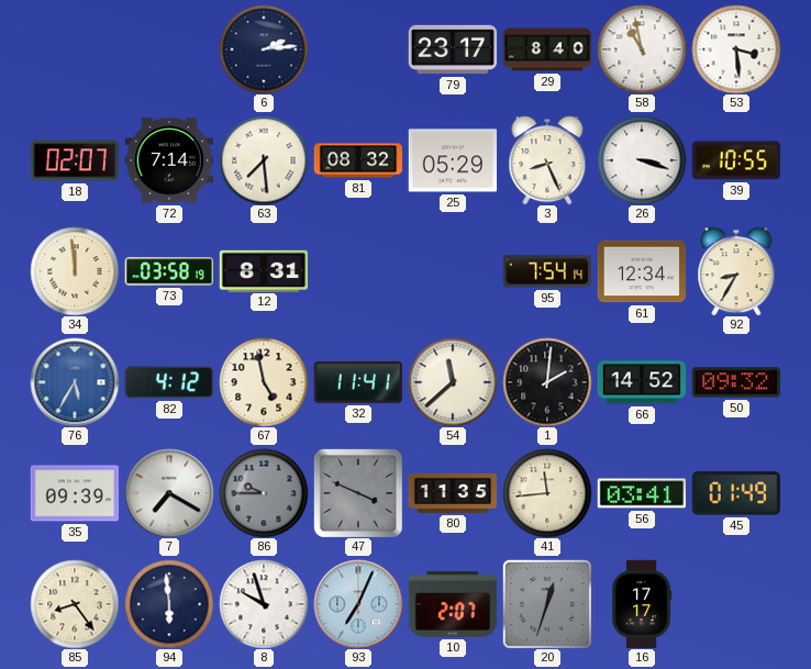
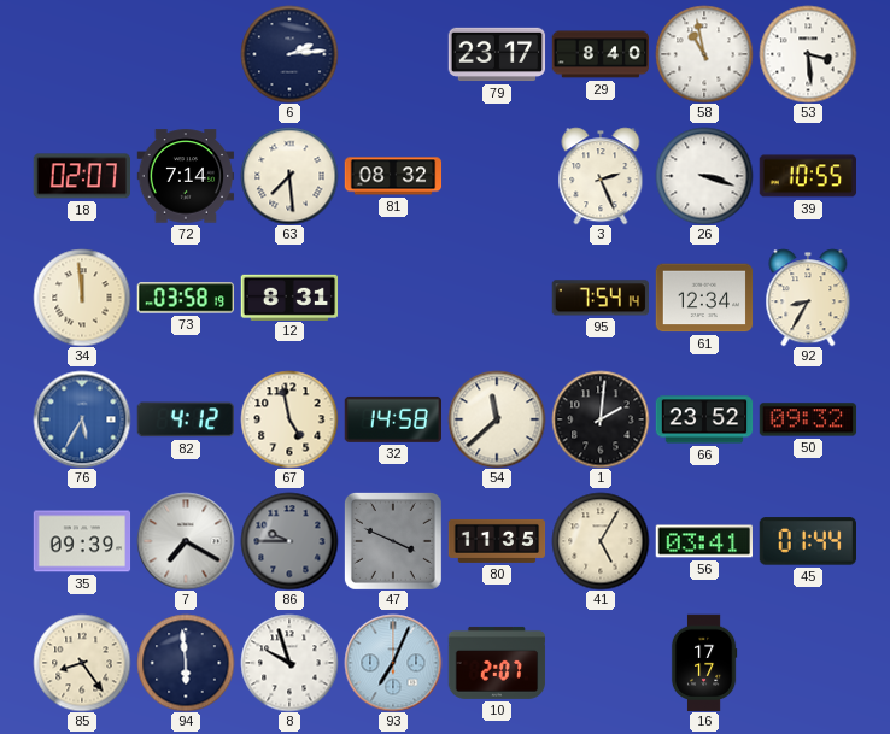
25: 05:29 -> none
3: 8:26 -> 2:26
32: 11:41 -> 14:58
66: 14:52 -> 23:52
41: 11:44 -> 5:05
45: 01:49 -> 01:44
20: 12:33 -> none
